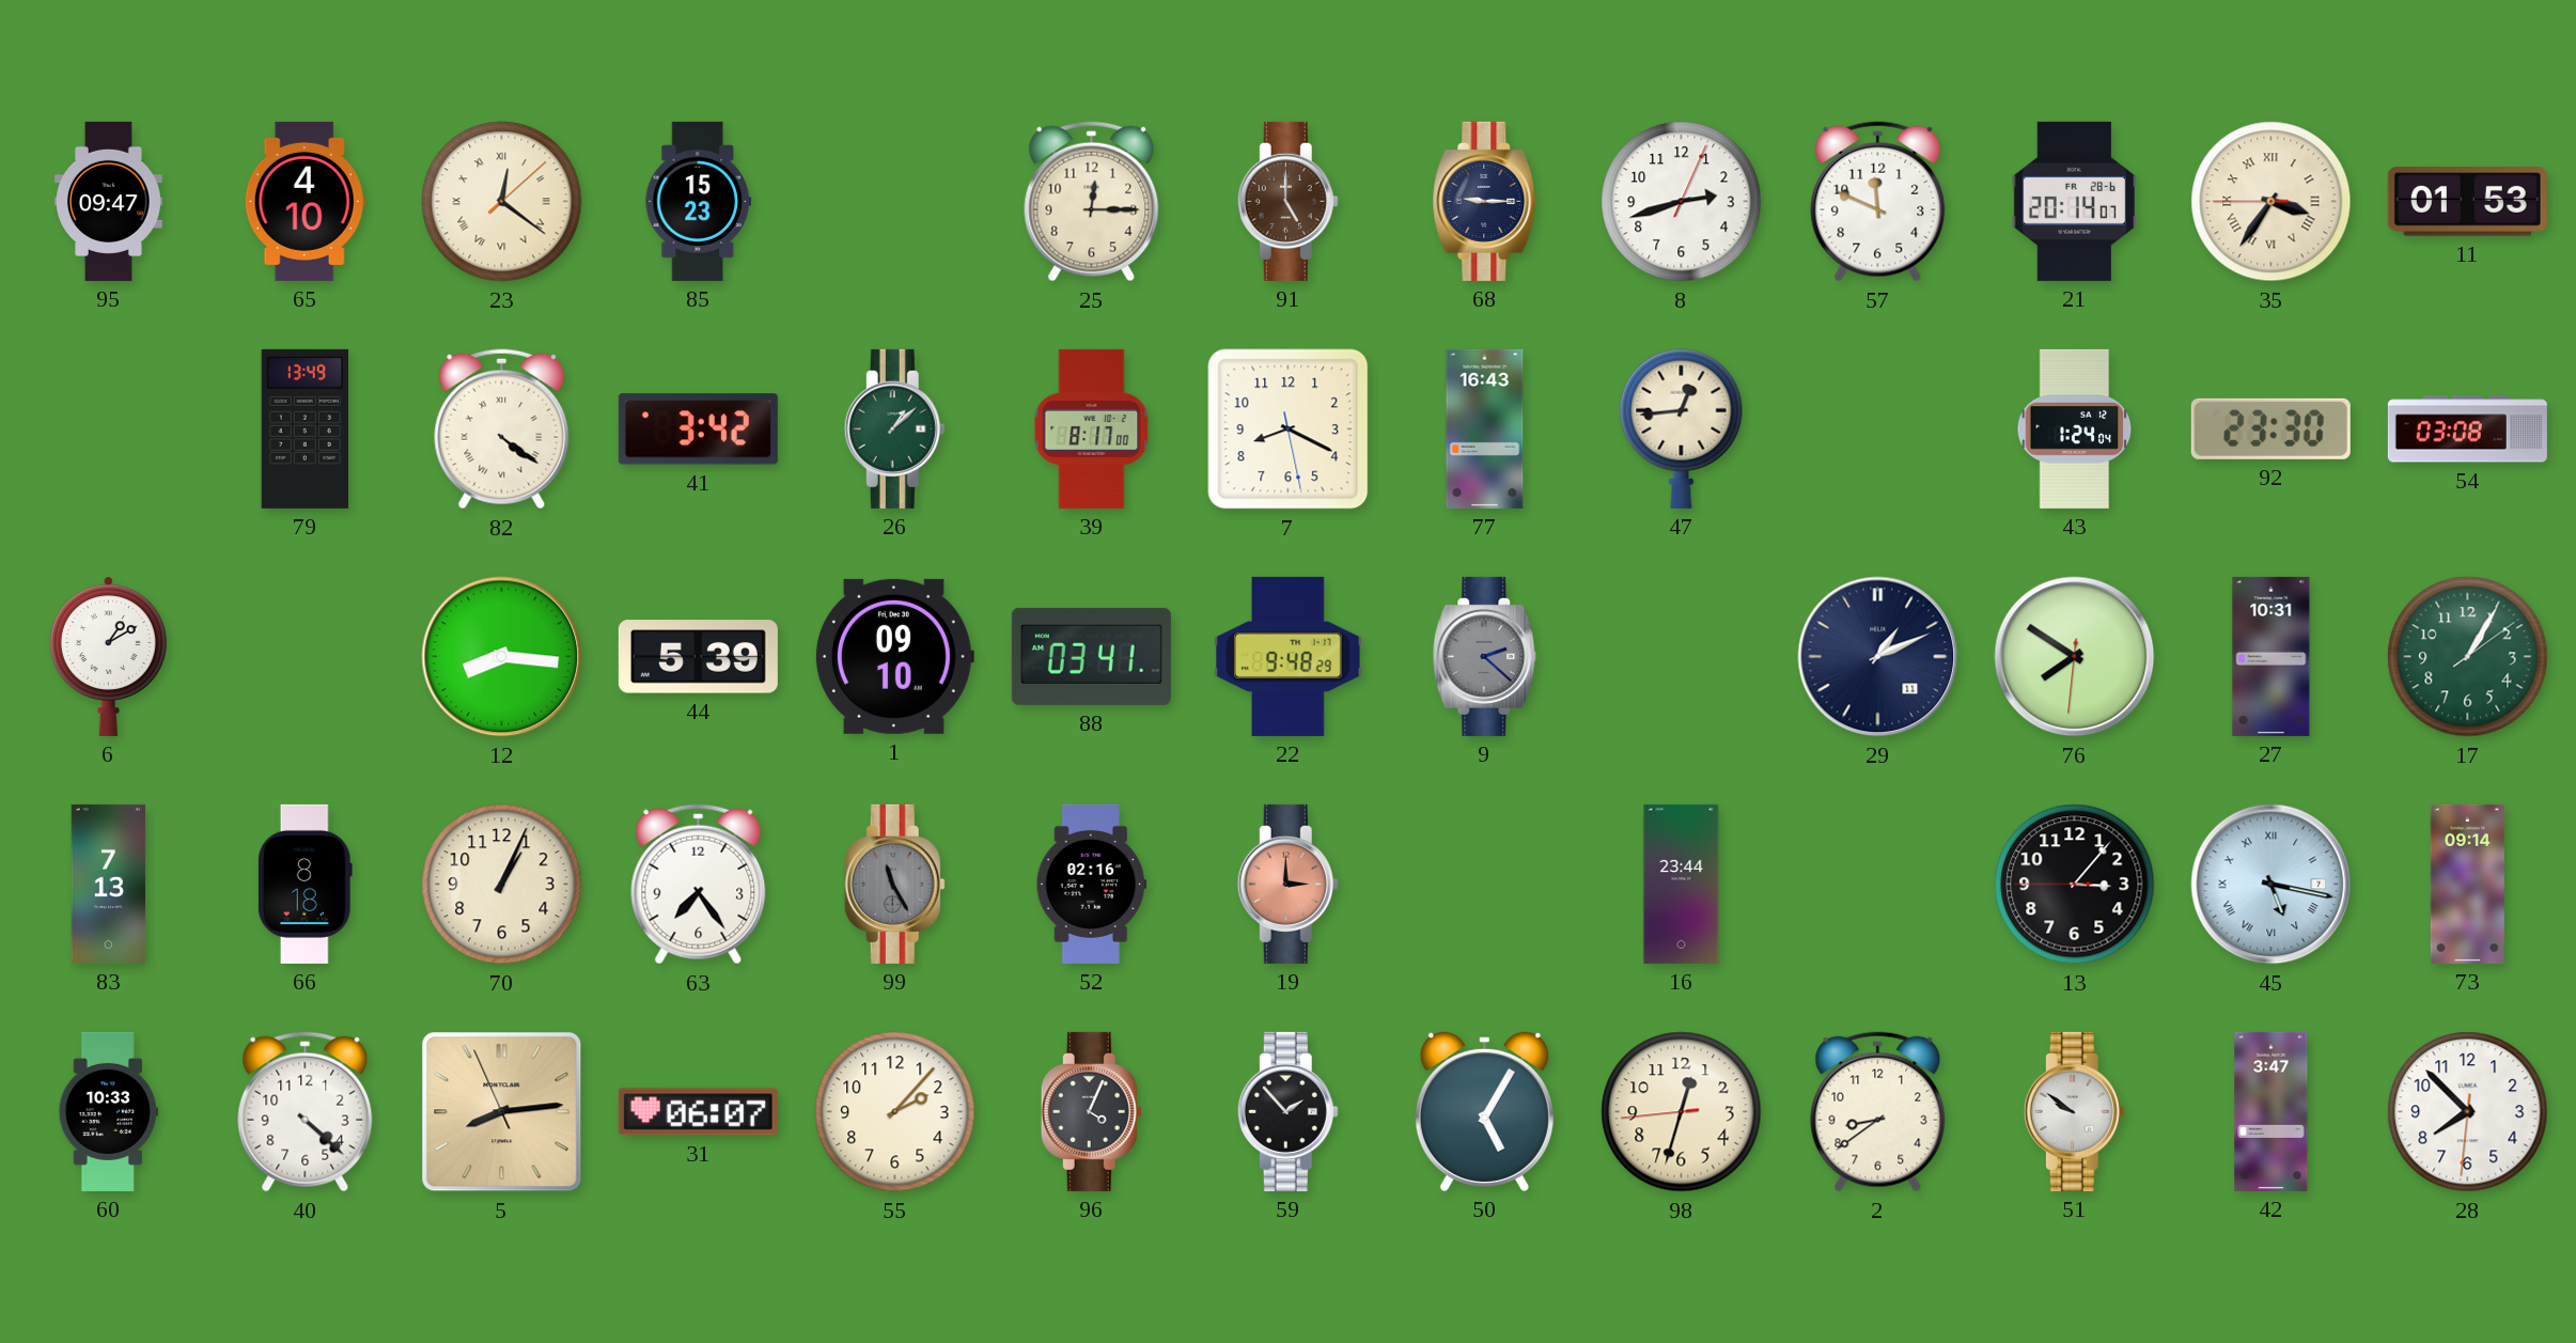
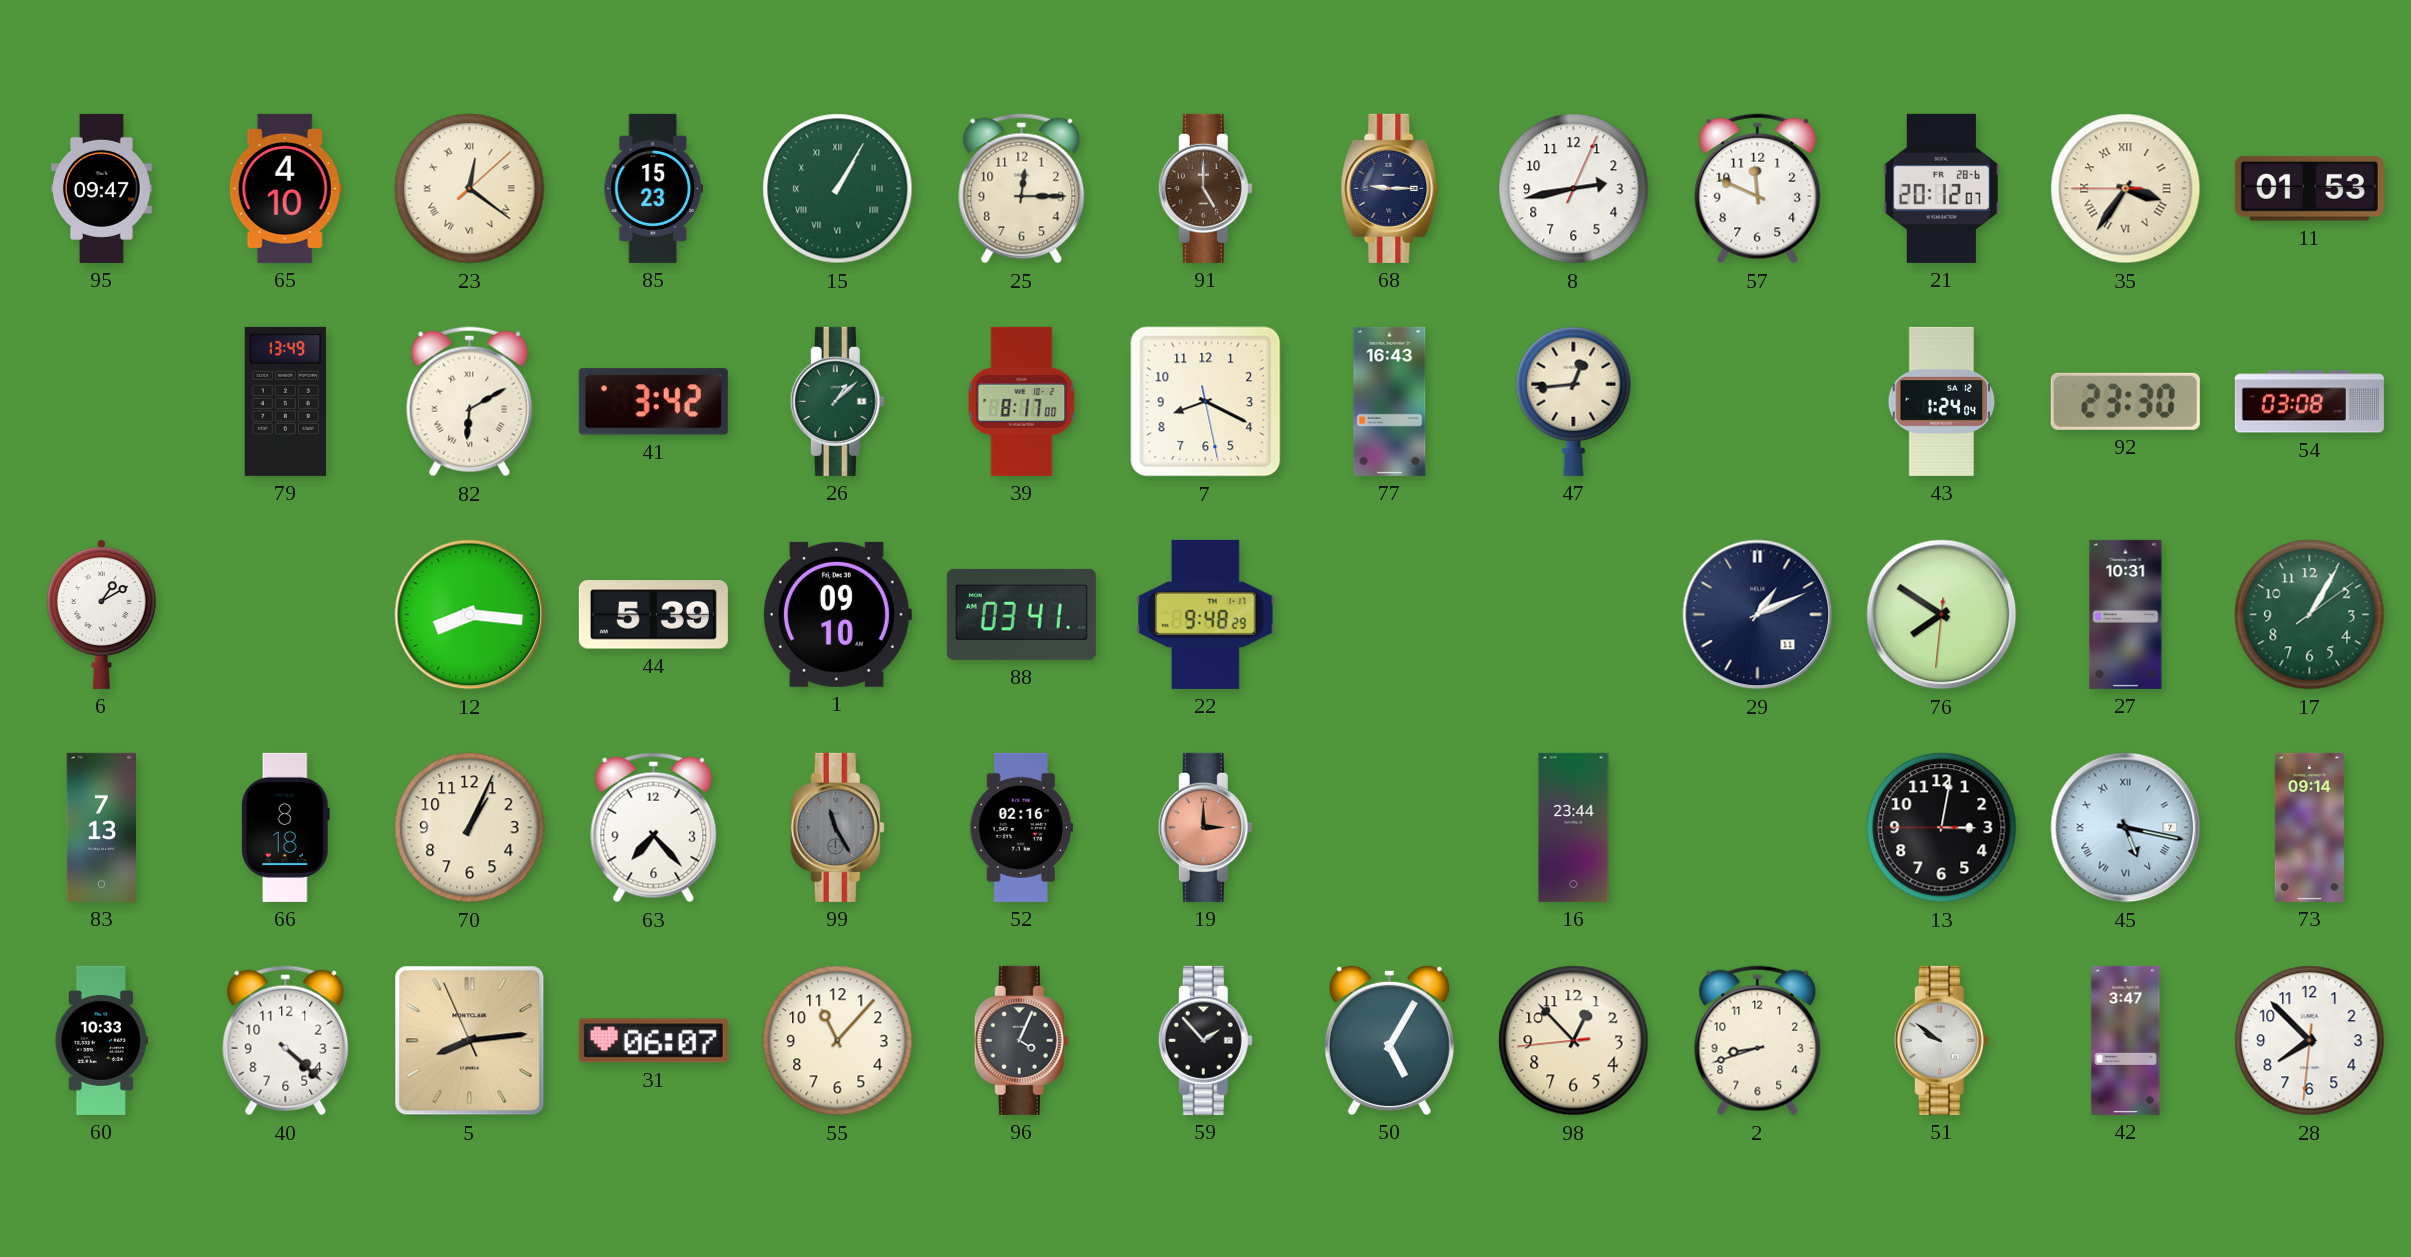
15: none -> 1:05
8: 2:42 -> 2:43
21: 20:14 -> 20:12
82: 4:21 -> 6:10
9: 2:22 -> none
63: 7:24 -> 7:23
13: 3:06 -> 3:01
55: 2:07 -> 11:07
98: 12:32 -> 12:52
2: 8:39 -> 8:42
